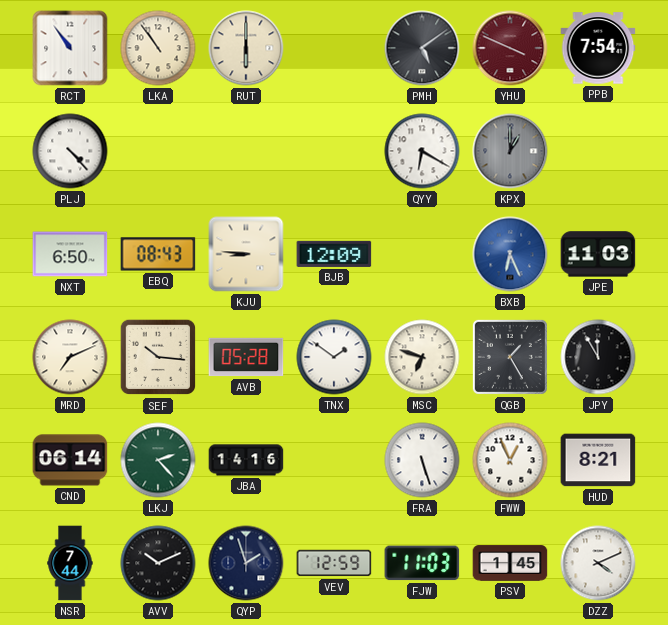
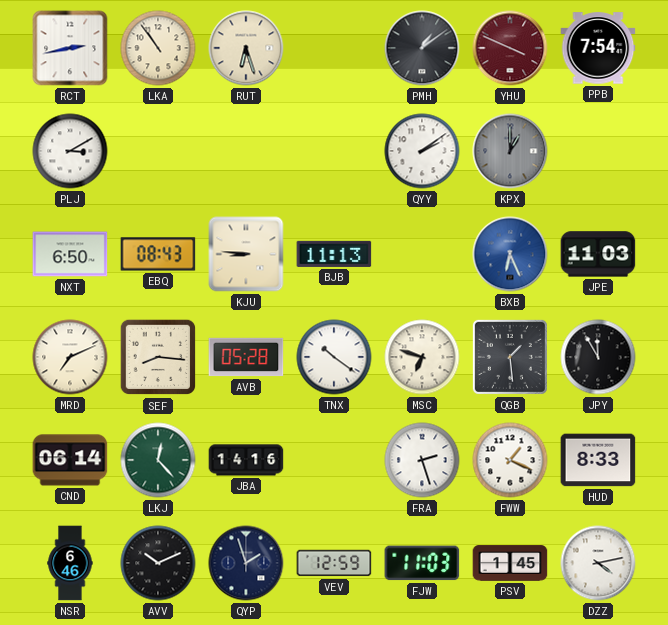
RCT: 10:54 -> 2:43
RUT: 6:00 -> 6:27
PMH: 5:09 -> 1:09
PLJ: 4:23 -> 3:10
QYY: 6:20 -> 2:09
BJB: 12:09 -> 11:13
SEF: 10:16 -> 8:16
TNX: 1:51 -> 10:21
QGB: 1:25 -> 1:29
LKJ: 2:23 -> 12:23
FRA: 5:27 -> 2:27
FWW: 12:56 -> 1:19
HUD: 8:21 -> 8:33
NSR: 7:44 -> 6:46
DZZ: 4:11 -> 4:13
